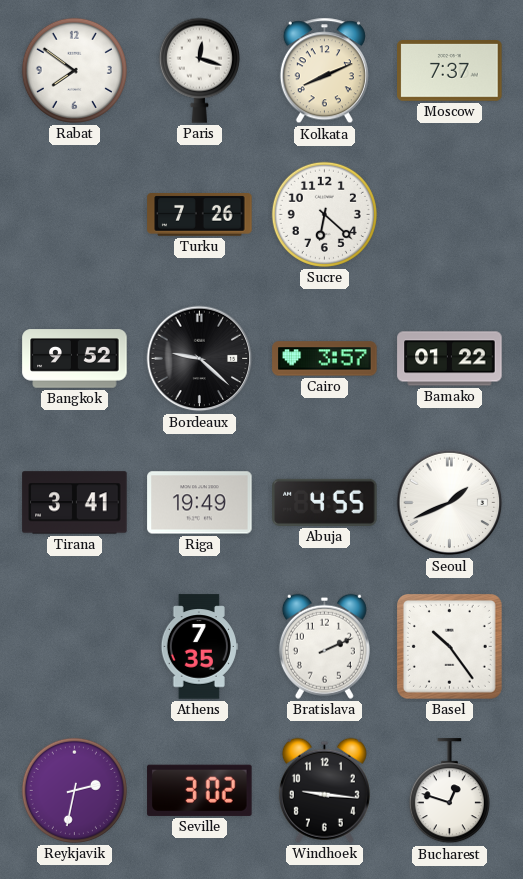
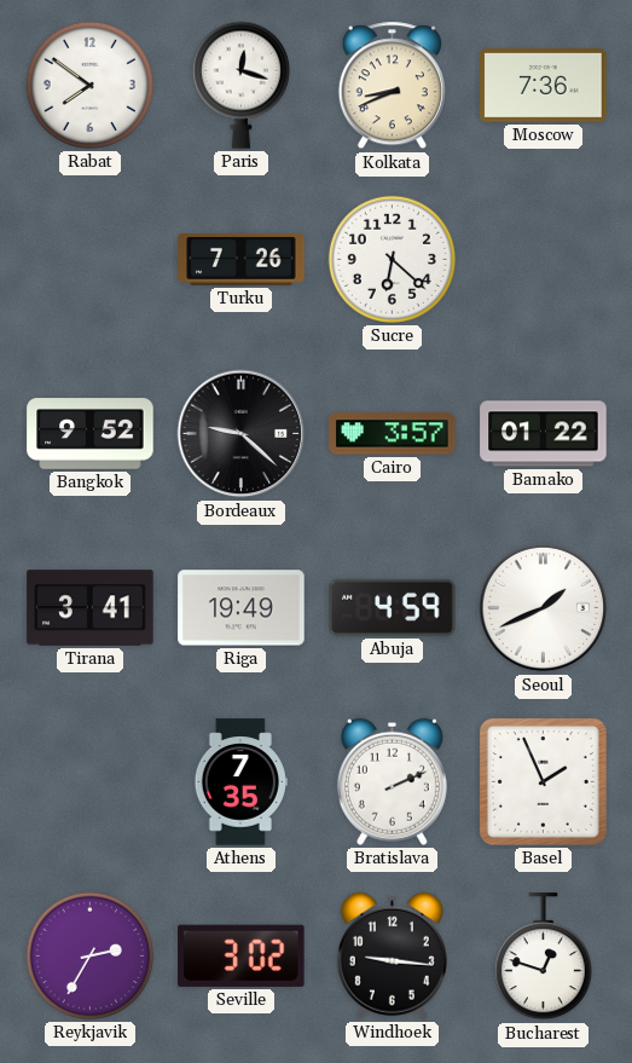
Kolkata: 8:11 -> 8:41
Moscow: 7:37 -> 7:36
Abuja: 4:55 -> 4:59
Basel: 10:24 -> 1:56
Reykjavik: 2:32 -> 2:35
